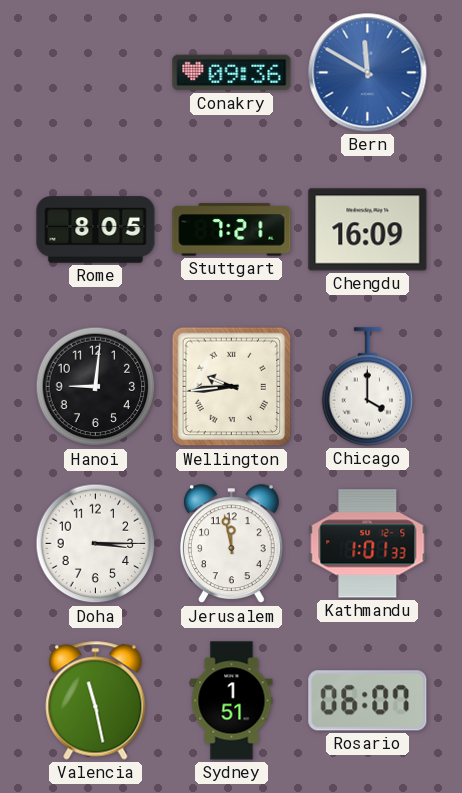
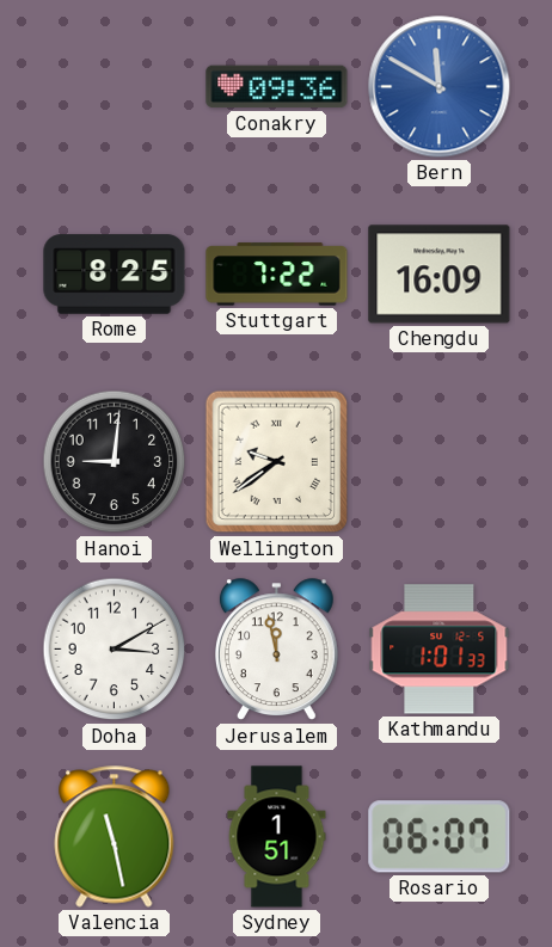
Rome: 8:05 -> 8:25
Stuttgart: 7:21 -> 7:22
Wellington: 9:44 -> 9:39
Chicago: 4:00 -> none
Doha: 3:15 -> 3:10
